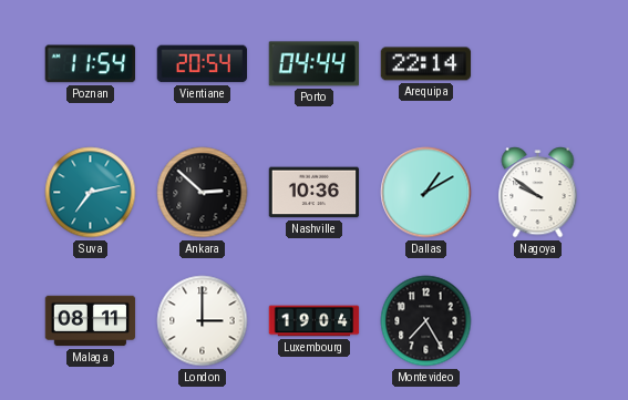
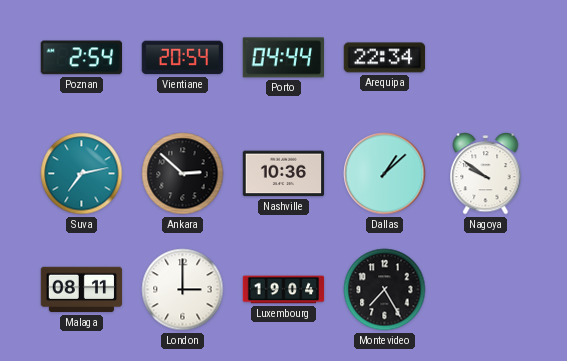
Poznan: 11:54 -> 2:54
Arequipa: 22:14 -> 22:34
Dallas: 1:10 -> 1:08
